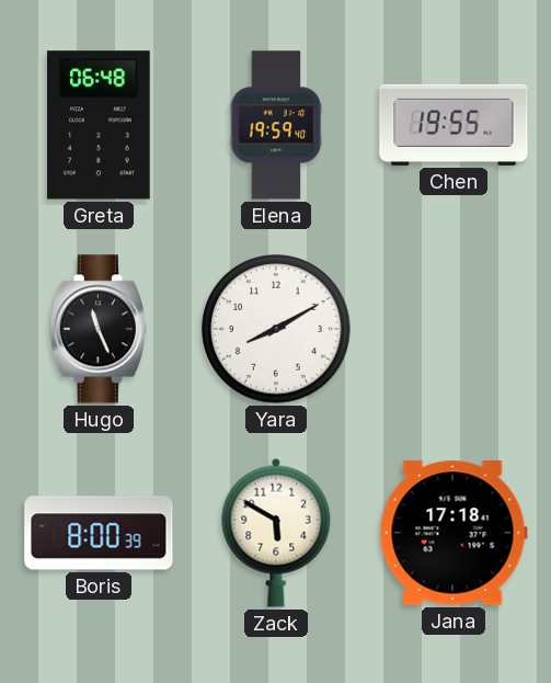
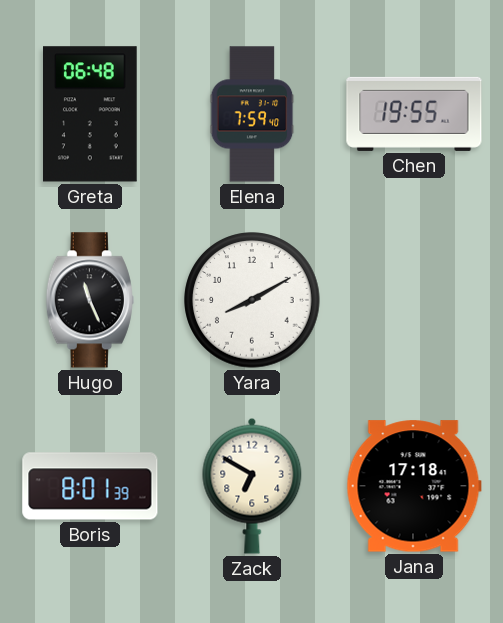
Elena: 19:59 -> 7:59
Boris: 8:00 -> 8:01
Zack: 5:50 -> 6:50
